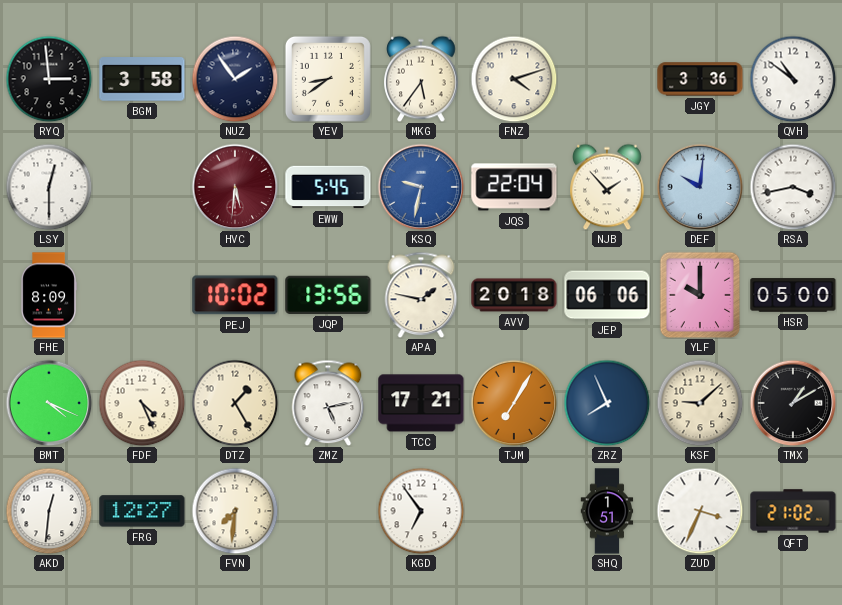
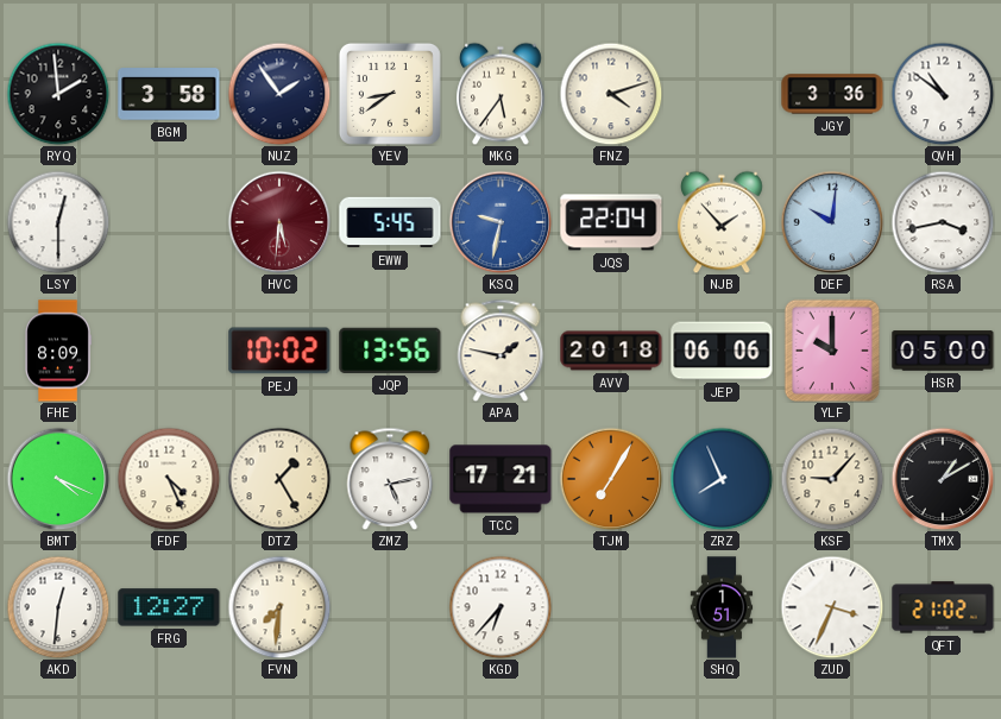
RYQ: 2:59 -> 1:59
KSF: 9:08 -> 9:07
KGD: 6:54 -> 6:37
